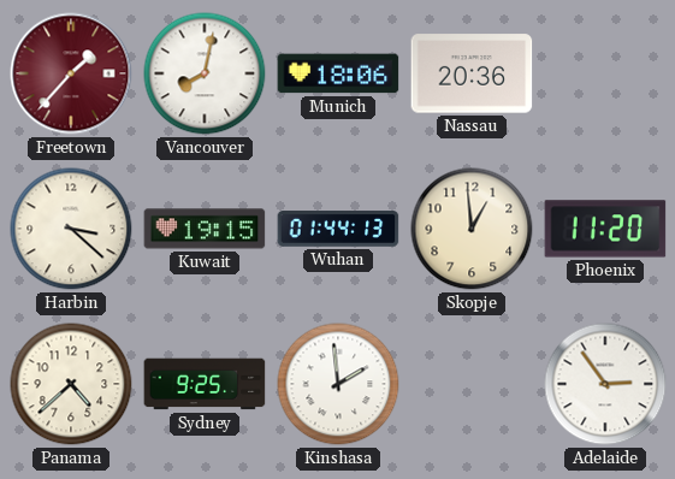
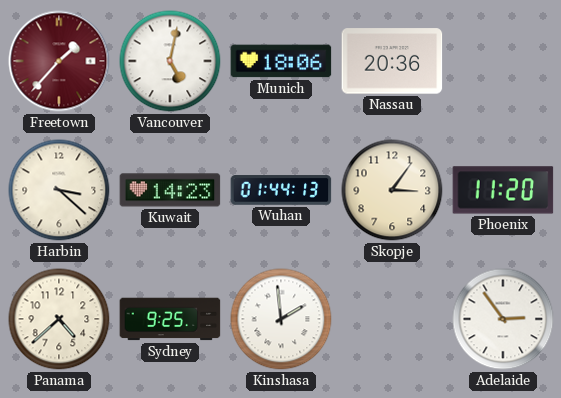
Vancouver: 8:02 -> 5:02
Kuwait: 19:15 -> 14:23
Skopje: 12:59 -> 3:06
